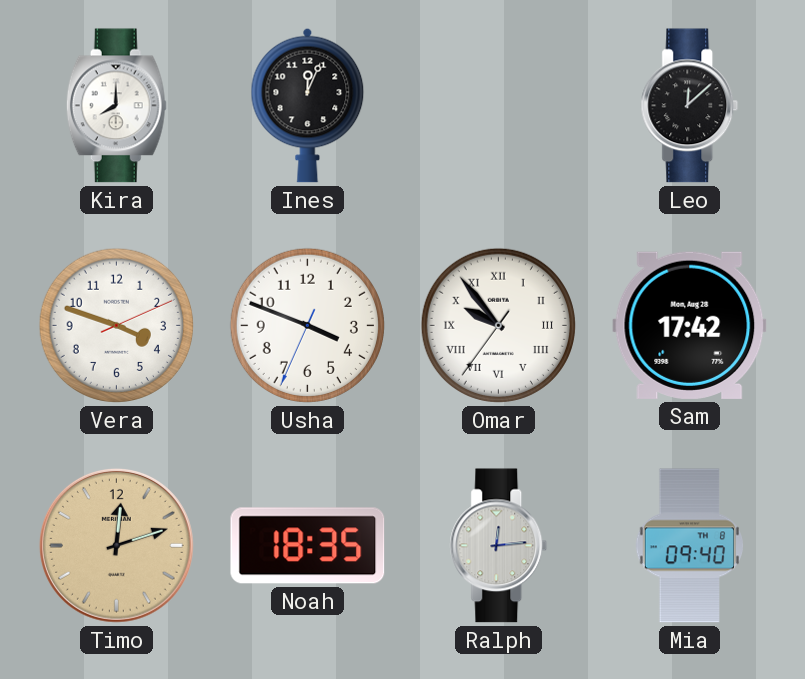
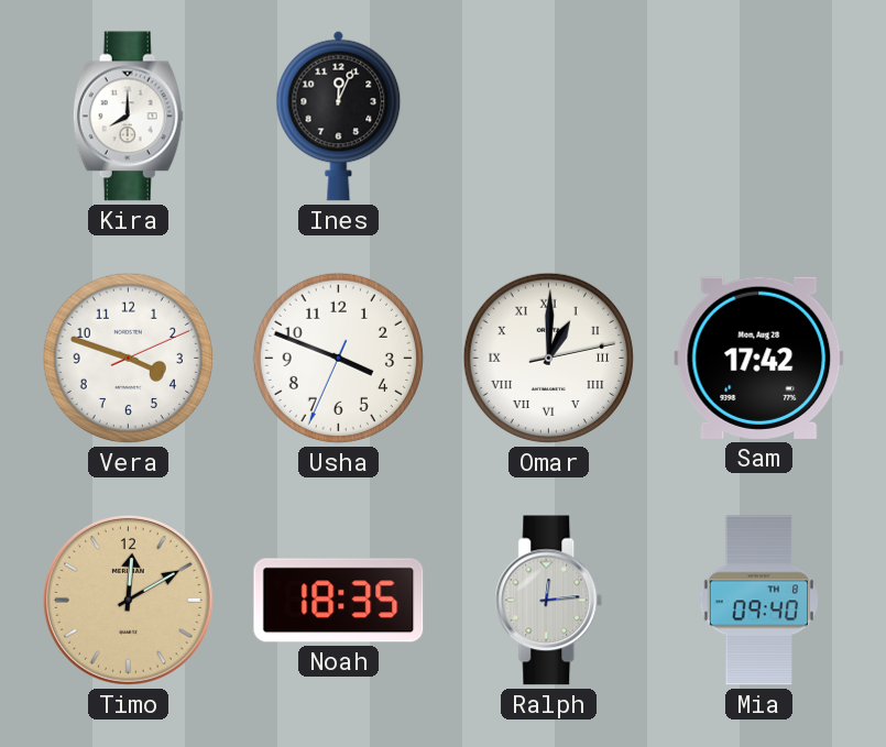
Leo: 12:08 -> none
Omar: 9:53 -> 1:00
Timo: 12:12 -> 12:10
